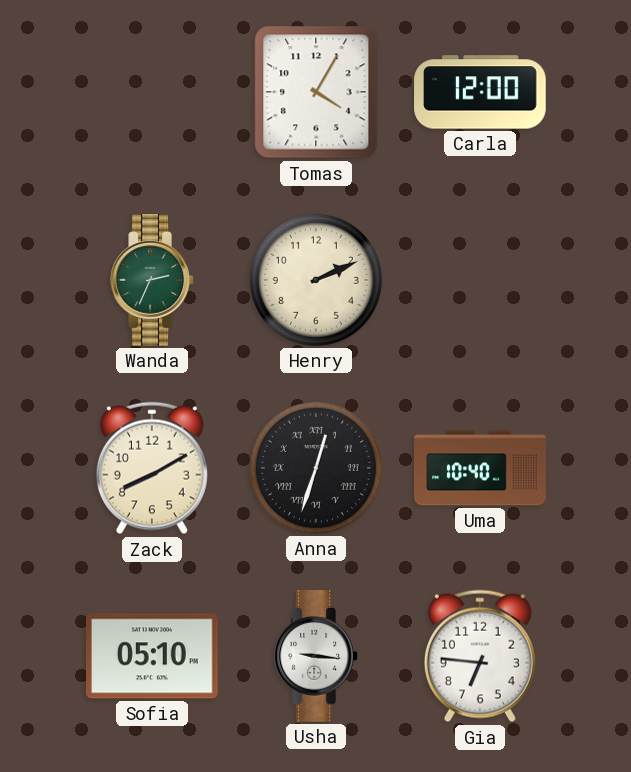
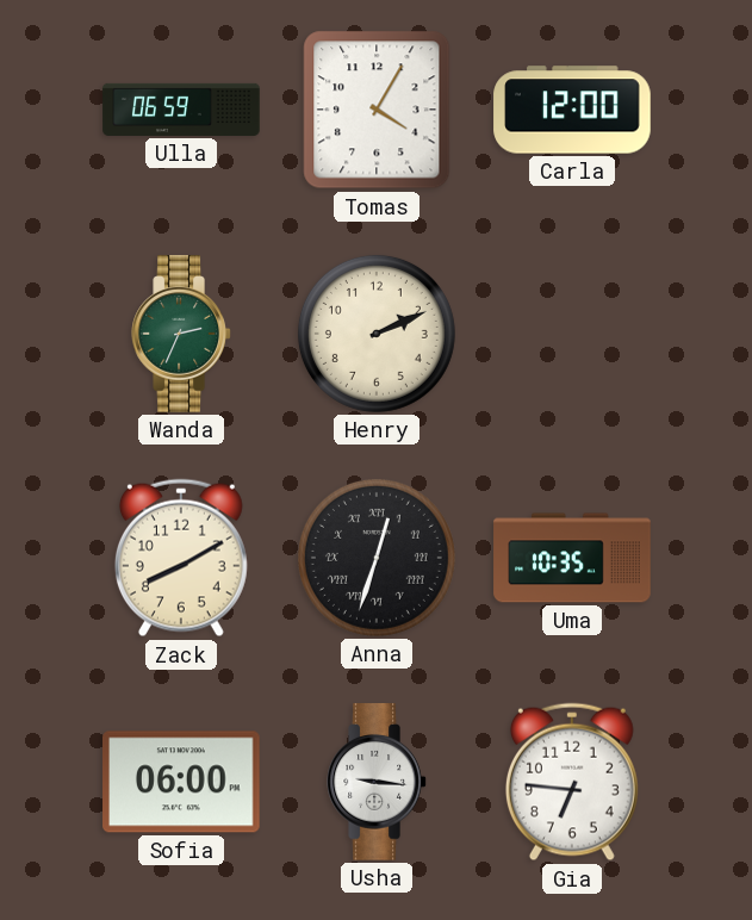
Ulla: none -> 06:59
Uma: 10:40 -> 10:35
Sofia: 05:10 -> 06:00
